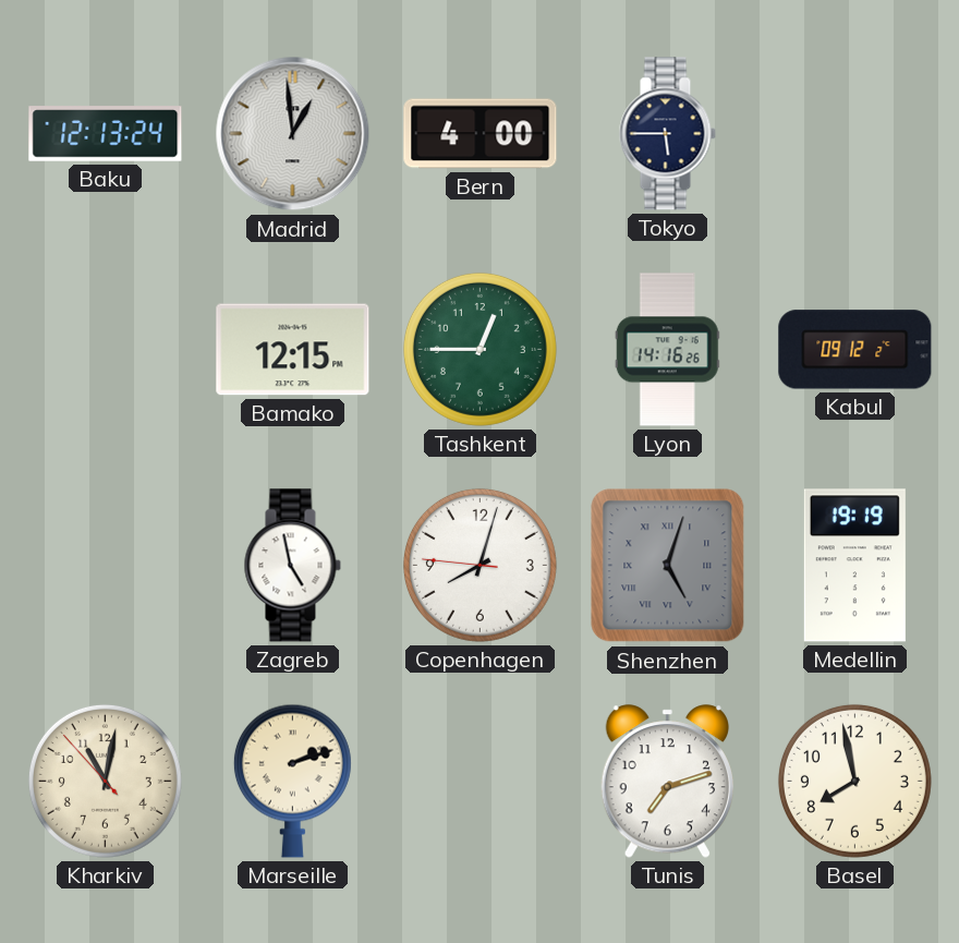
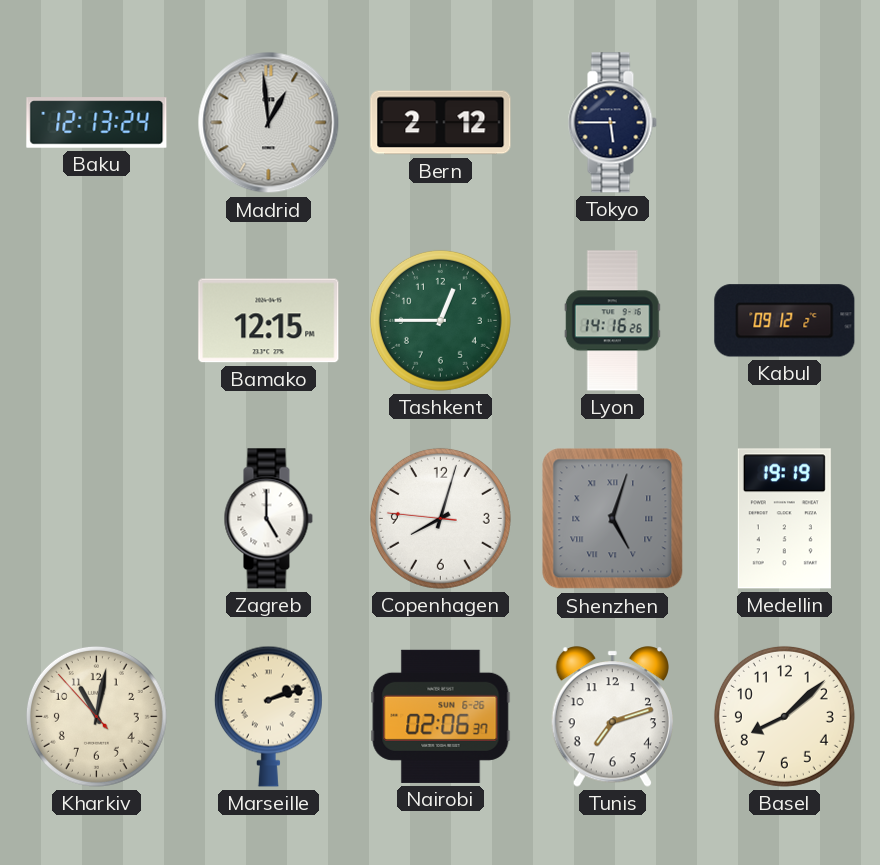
Bern: 4:00 -> 2:12
Zagreb: 4:58 -> 5:00
Nairobi: none -> 02:06
Basel: 7:58 -> 8:08
